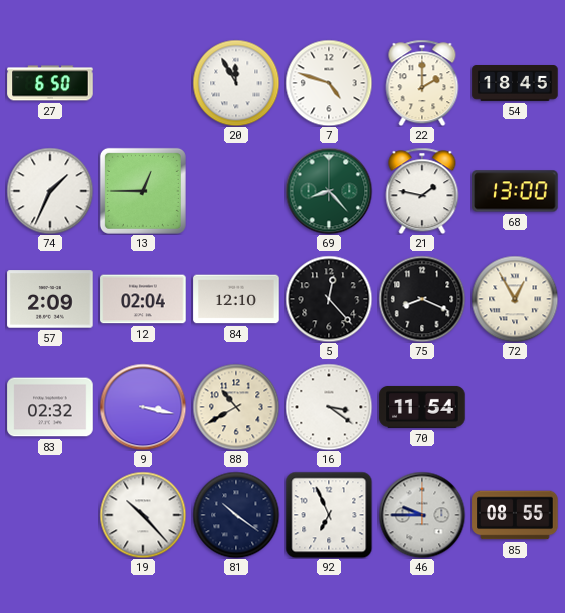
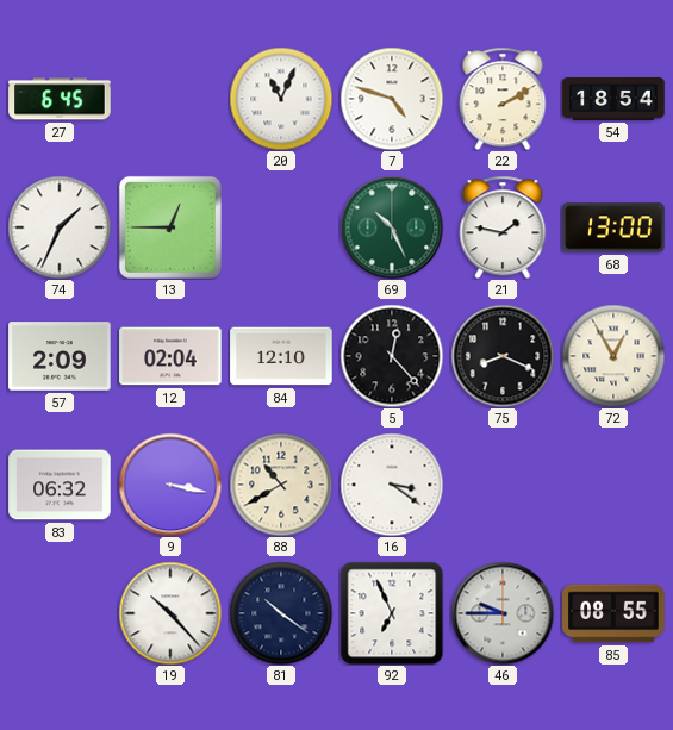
27: 6:50 -> 6:45
20: 11:55 -> 11:04
22: 2:00 -> 2:10
54: 18:45 -> 18:54
69: 8:23 -> 10:26
83: 02:32 -> 06:32
70: 11:54 -> none
